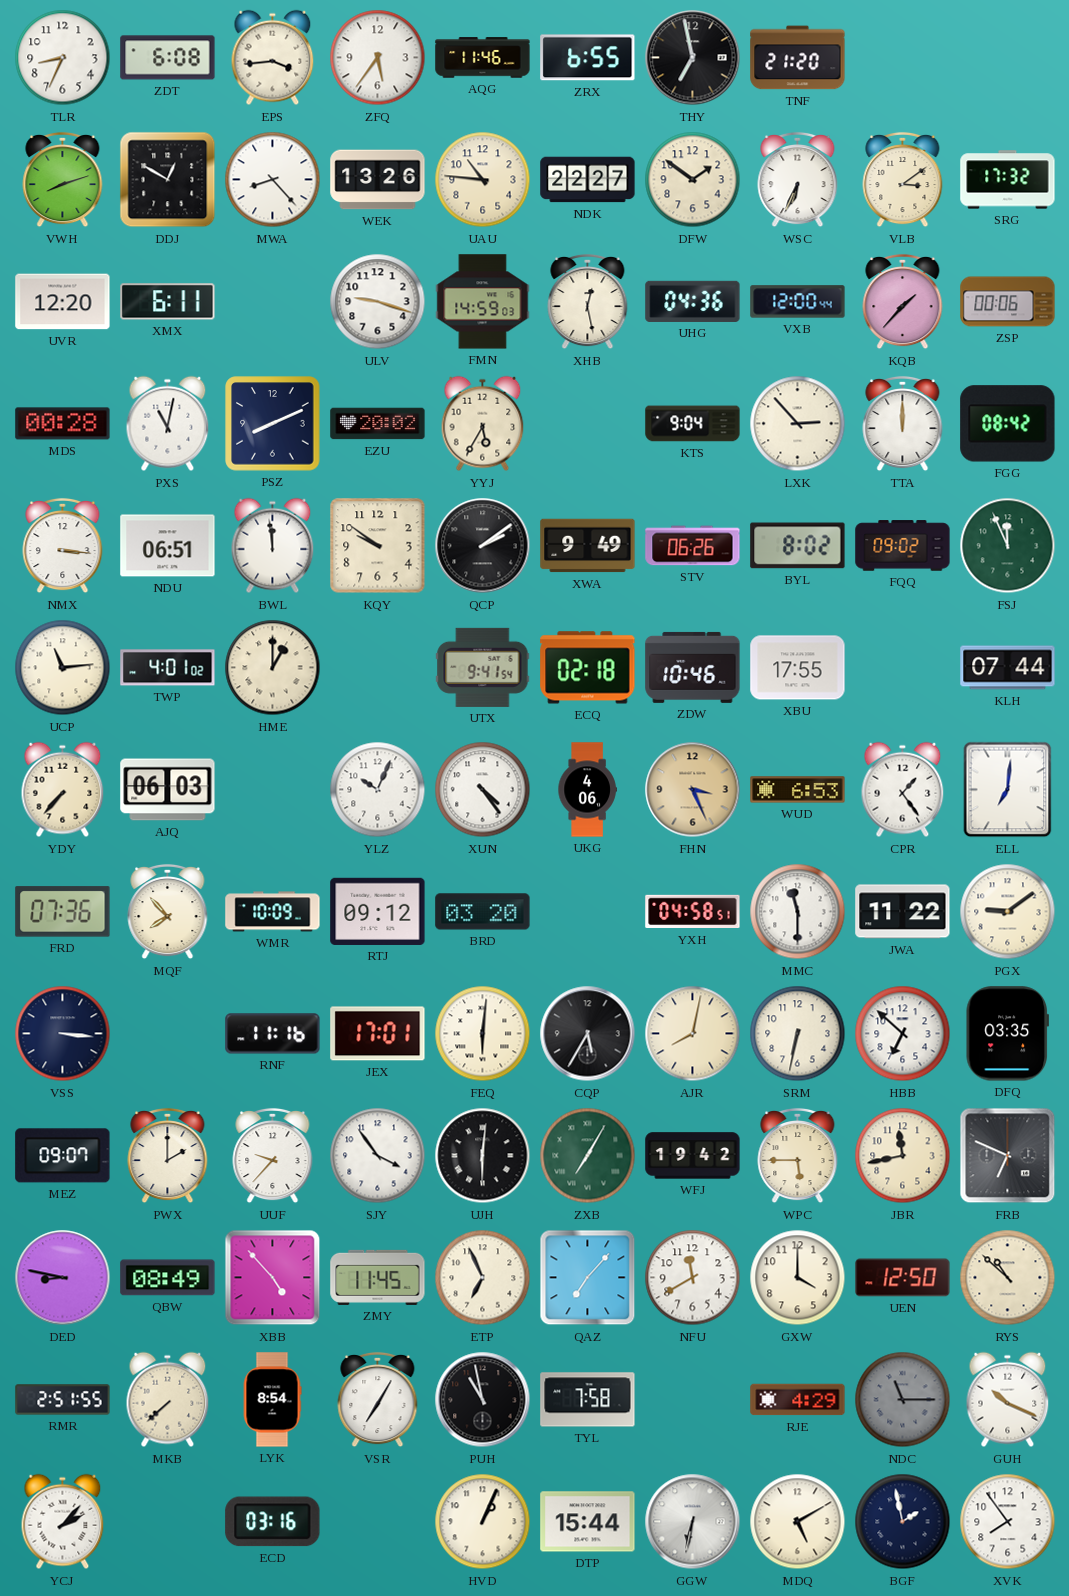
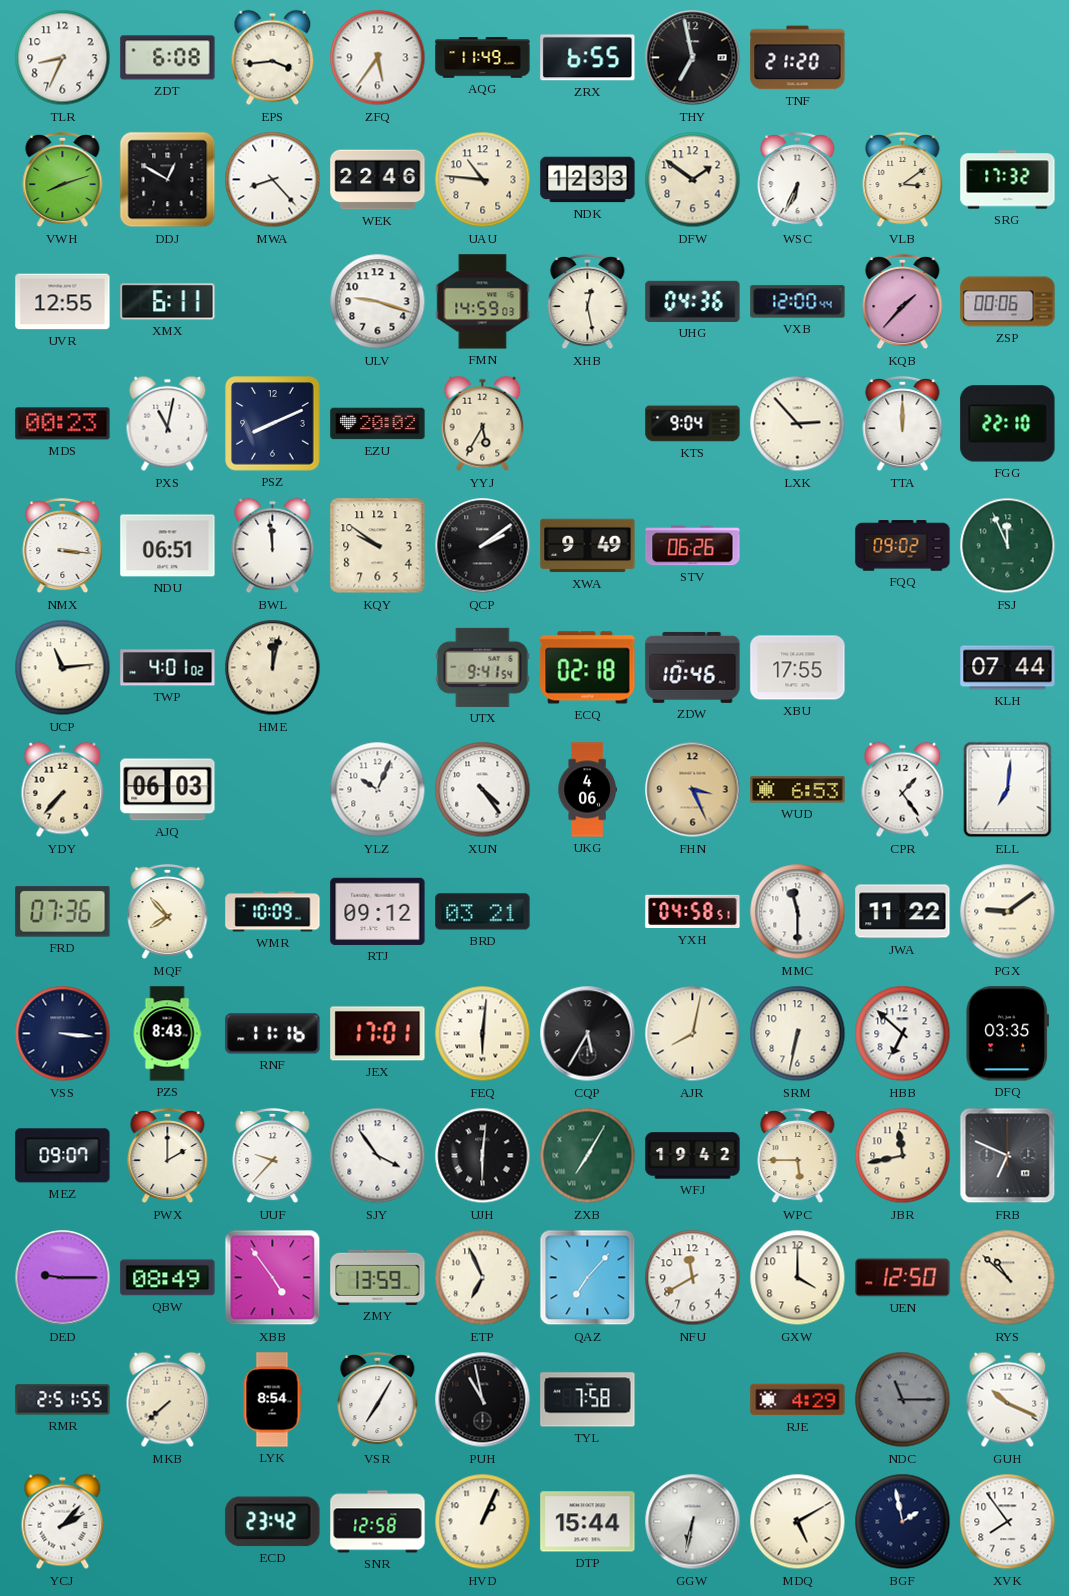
AQG: 11:46 -> 11:49
WEK: 13:26 -> 22:46
NDK: 22:27 -> 12:33
UVR: 12:20 -> 12:55
MDS: 00:28 -> 00:23
FGG: 08:42 -> 22:10
BYL: 8:02 -> none
HME: 1:00 -> 12:02
BRD: 03:20 -> 03:21
PZS: none -> 8:43
DED: 8:47 -> 9:15
XBB: 4:53 -> 4:54
ZMY: 11:45 -> 13:59
ECD: 03:16 -> 23:42
SNR: none -> 12:58
